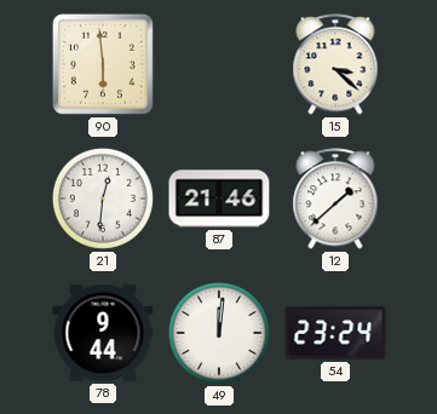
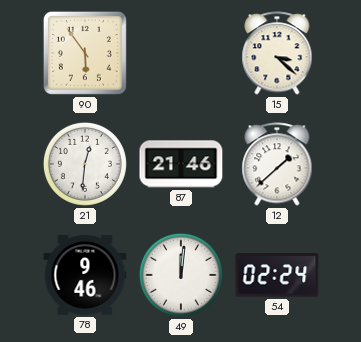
90: 5:59 -> 5:54
78: 9:44 -> 9:46
54: 23:24 -> 02:24
